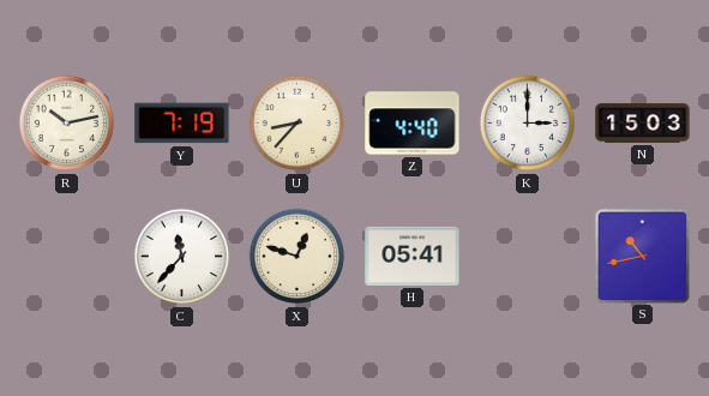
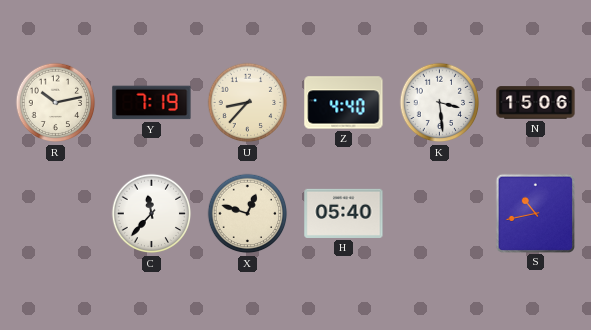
K: 3:00 -> 3:29
N: 15:03 -> 15:06
H: 05:41 -> 05:40
